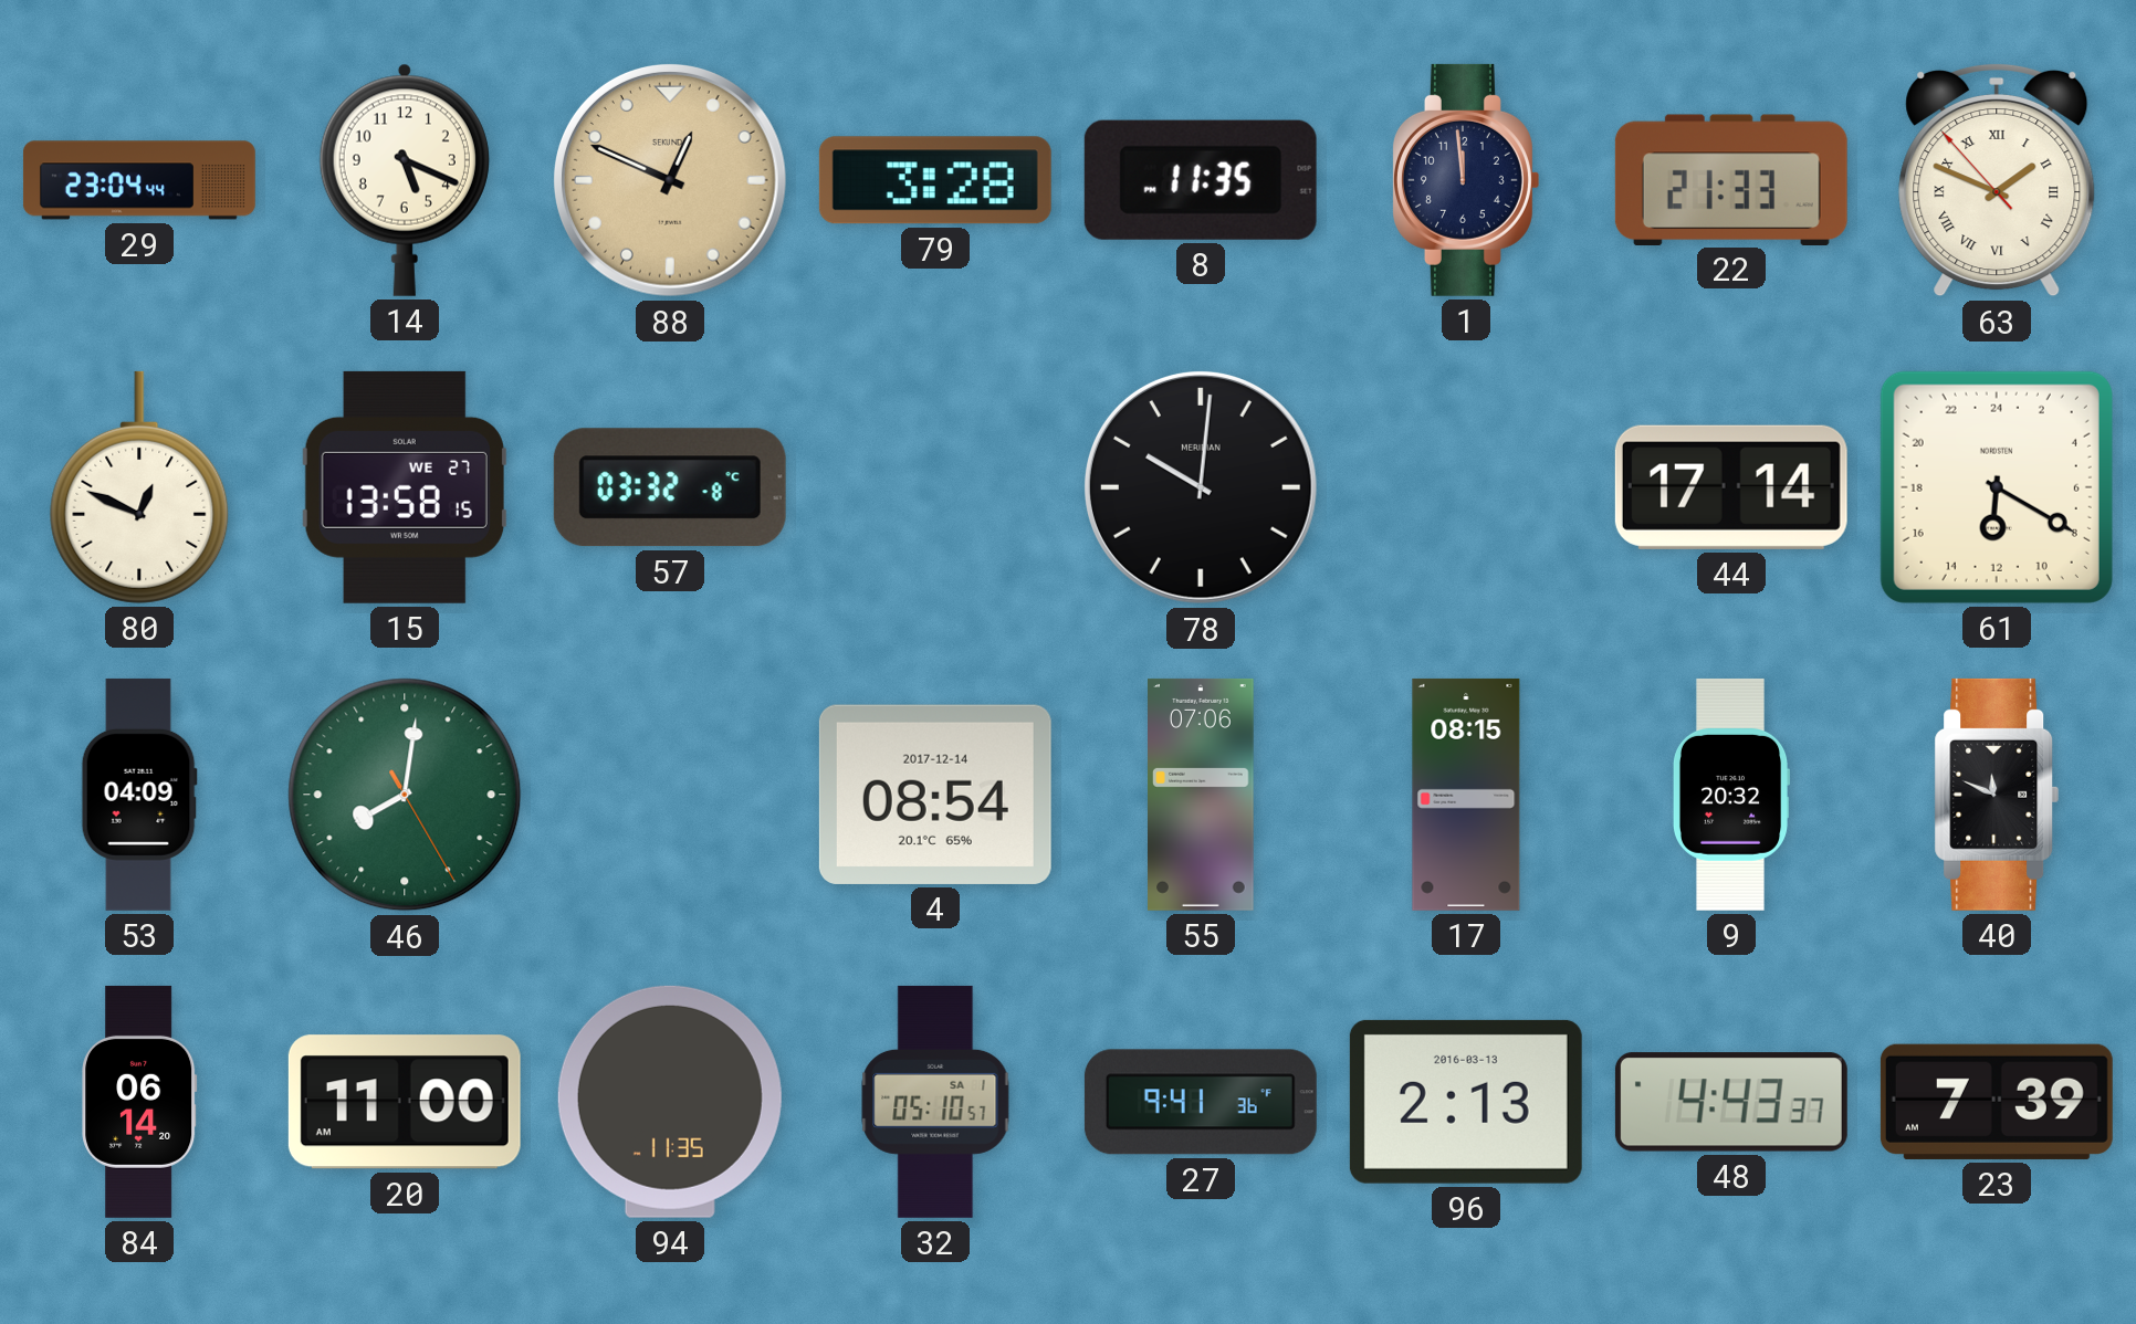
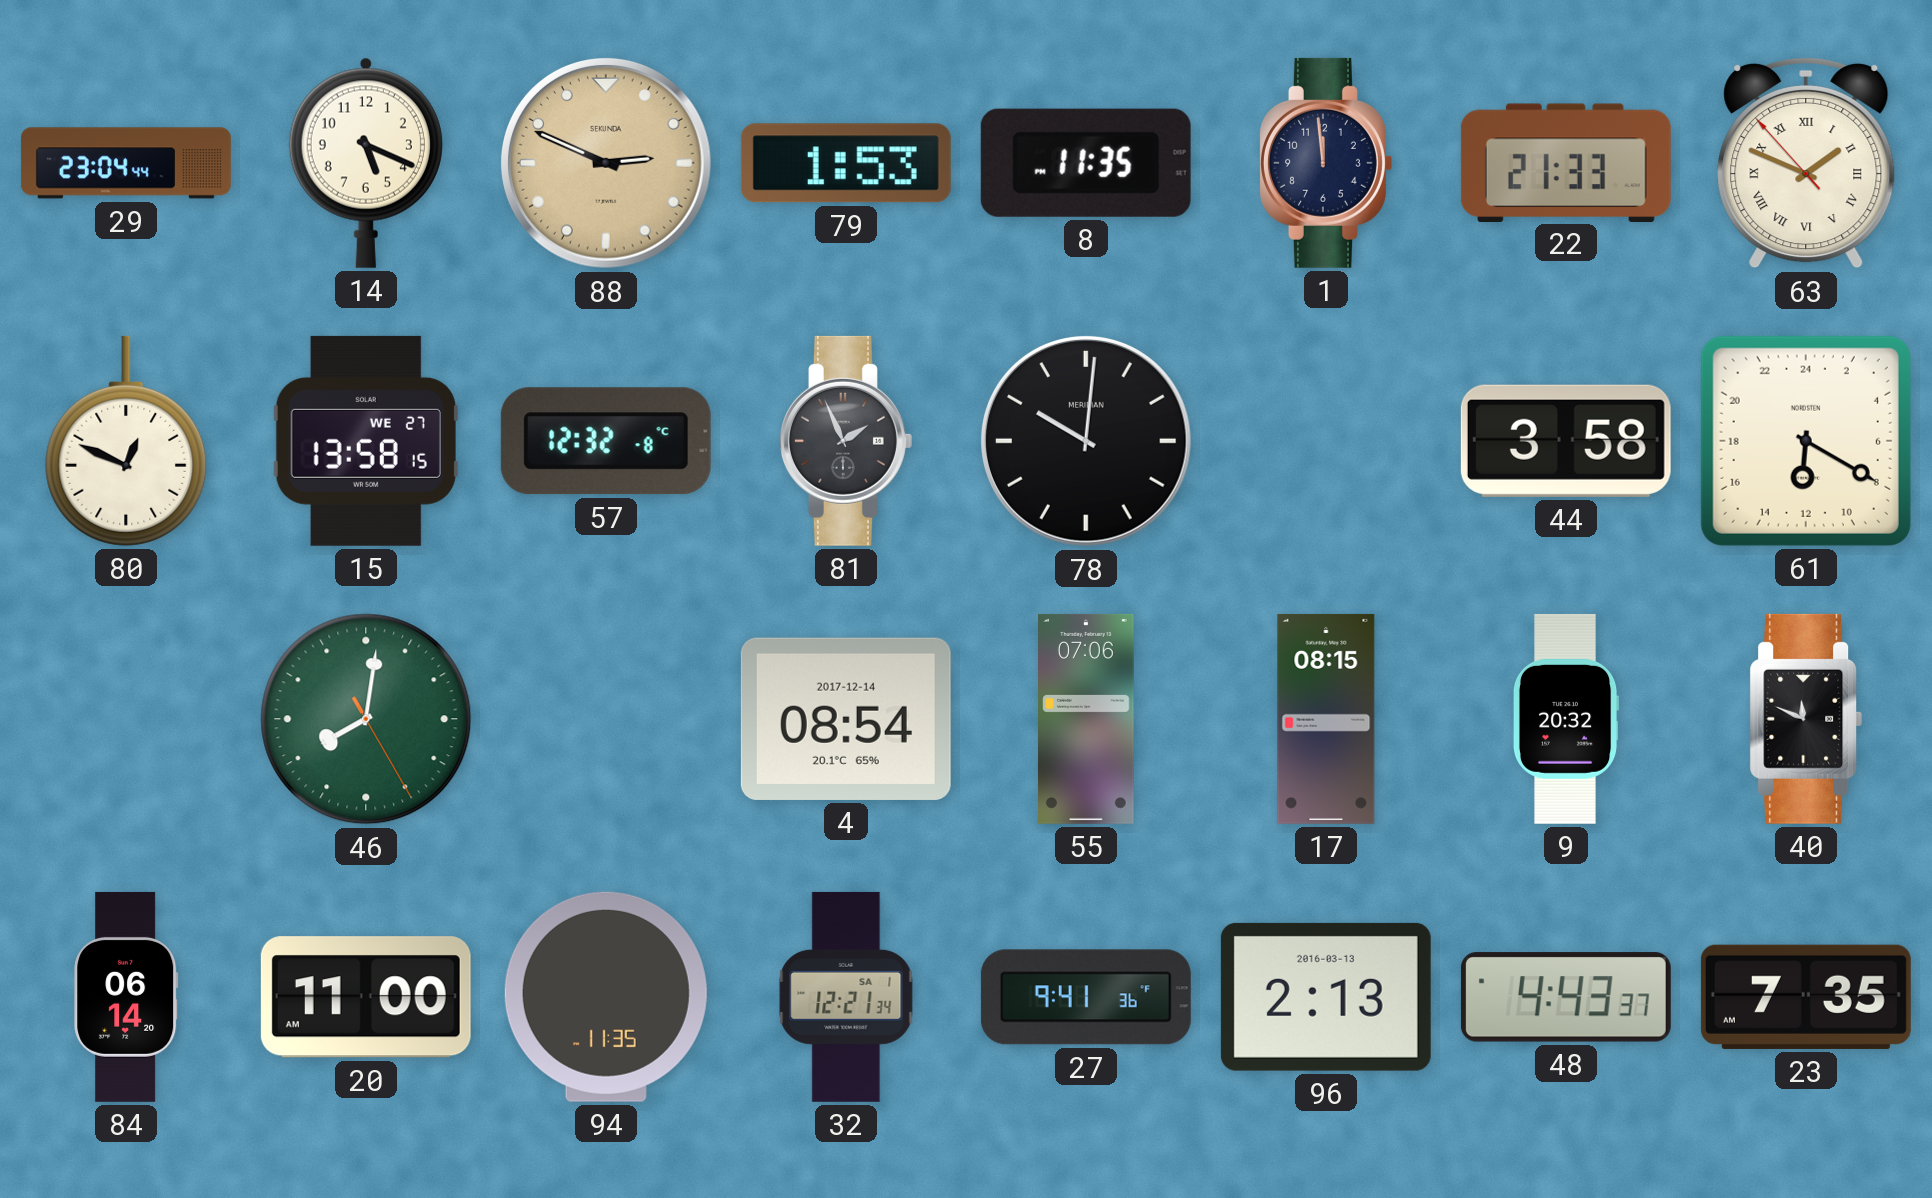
88: 12:49 -> 2:49
79: 3:28 -> 1:53
57: 03:32 -> 12:32
81: none -> 1:56
44: 17:14 -> 3:58
53: 04:09 -> none
32: 05:10 -> 12:21
23: 7:39 -> 7:35
